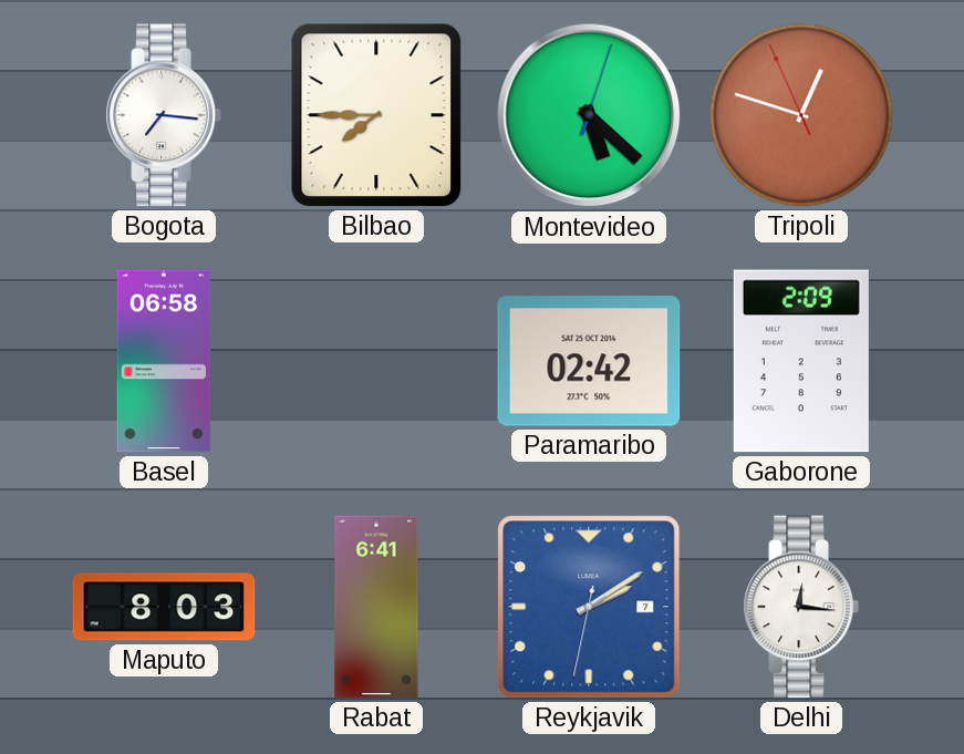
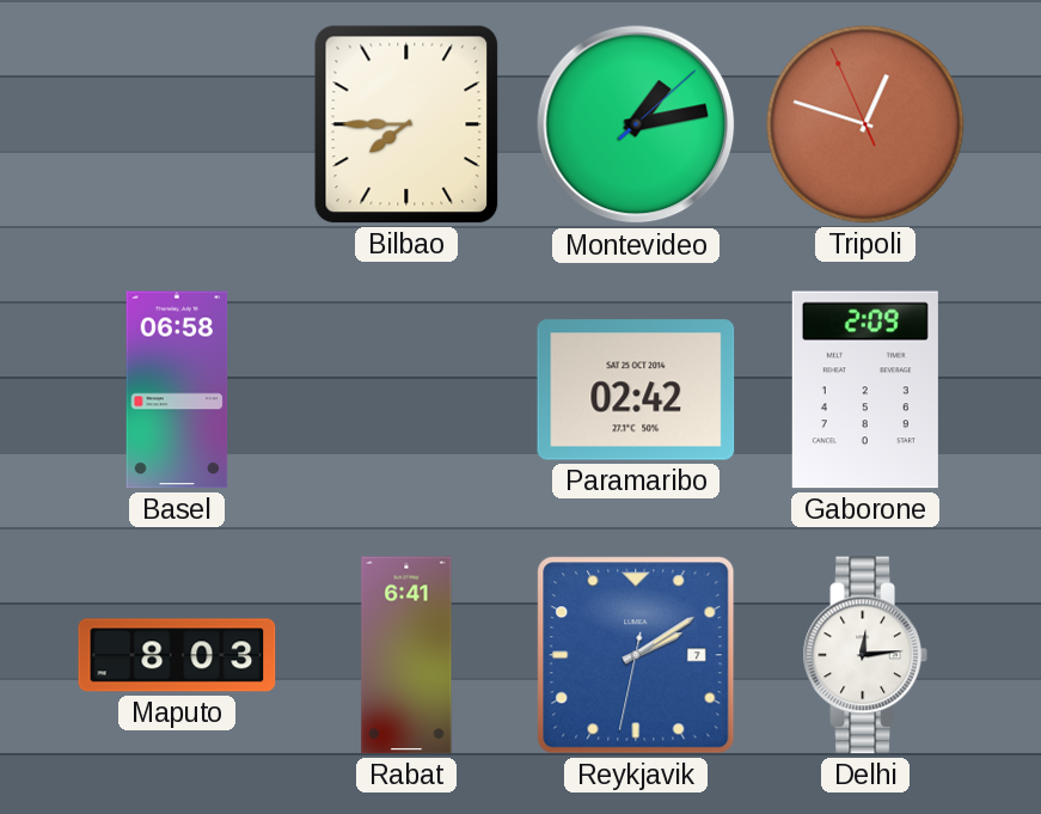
Bogota: 7:16 -> none
Montevideo: 5:22 -> 1:13
Delhi: 12:16 -> 12:14
